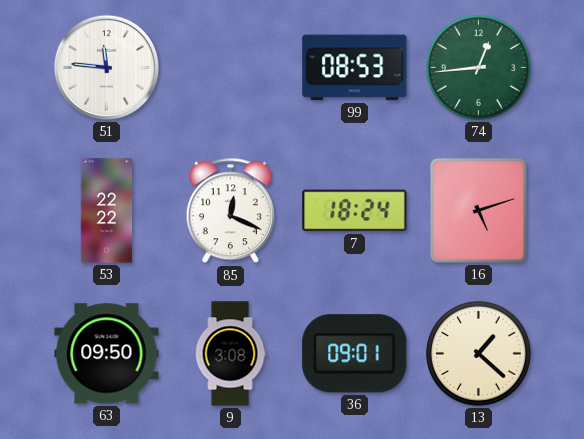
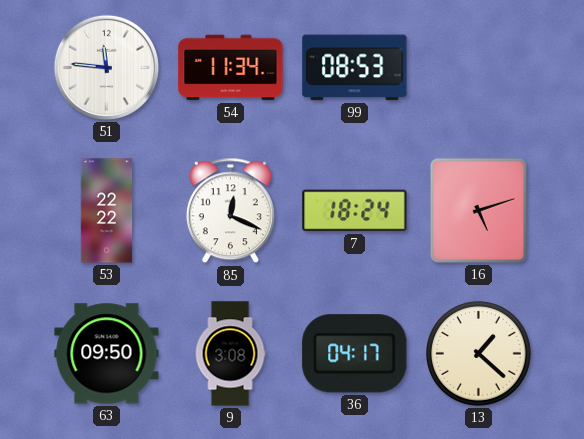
54: none -> 11:34
74: 12:44 -> none
36: 09:01 -> 04:17
